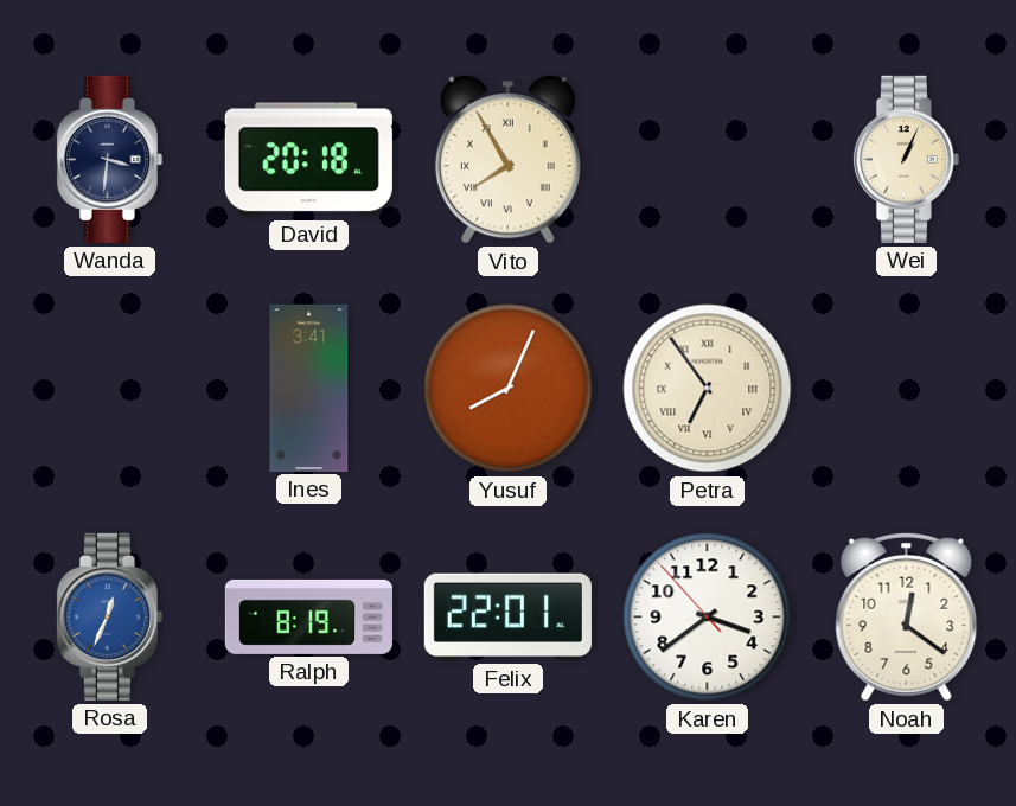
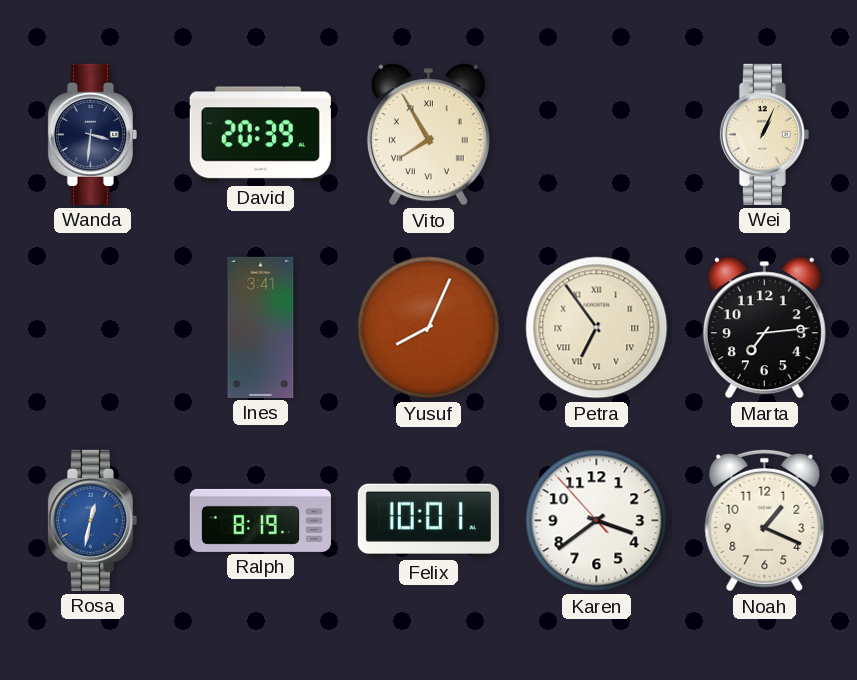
David: 20:18 -> 20:39
Marta: none -> 7:14
Rosa: 12:34 -> 12:32
Felix: 22:01 -> 10:01
Noah: 12:21 -> 1:19
